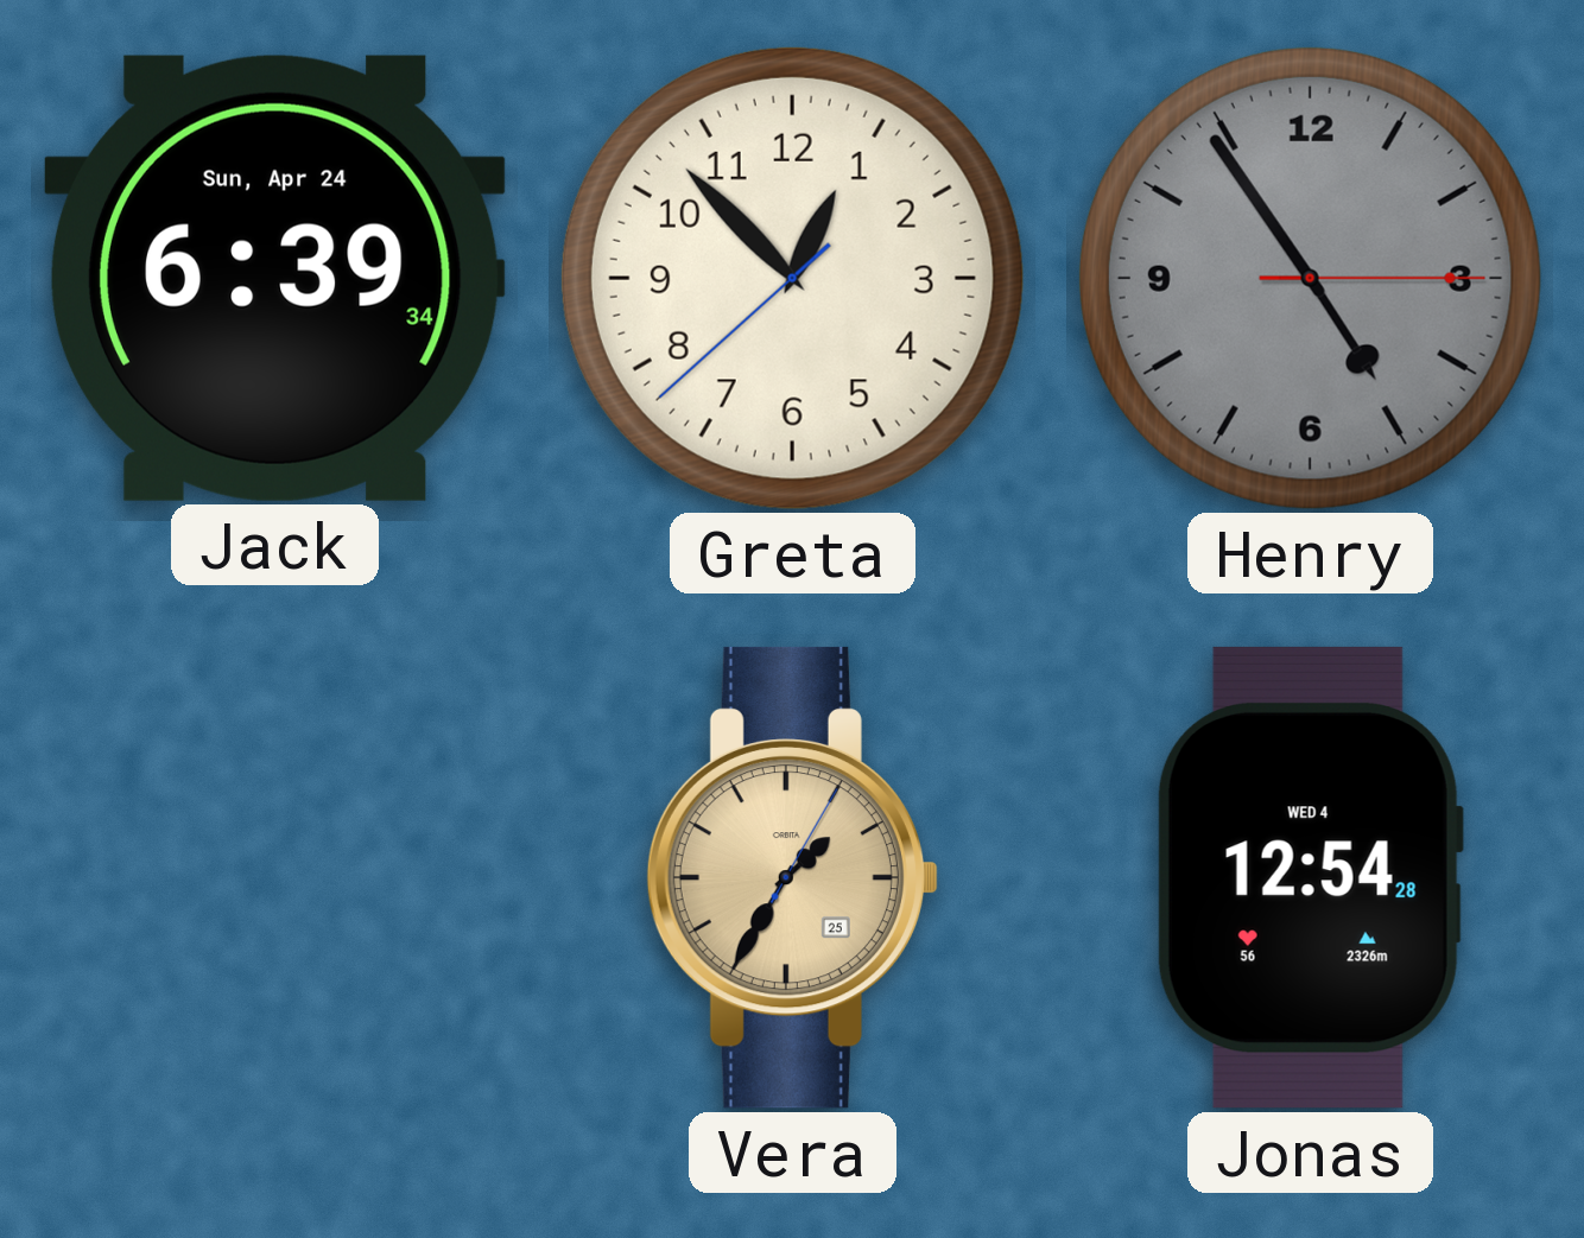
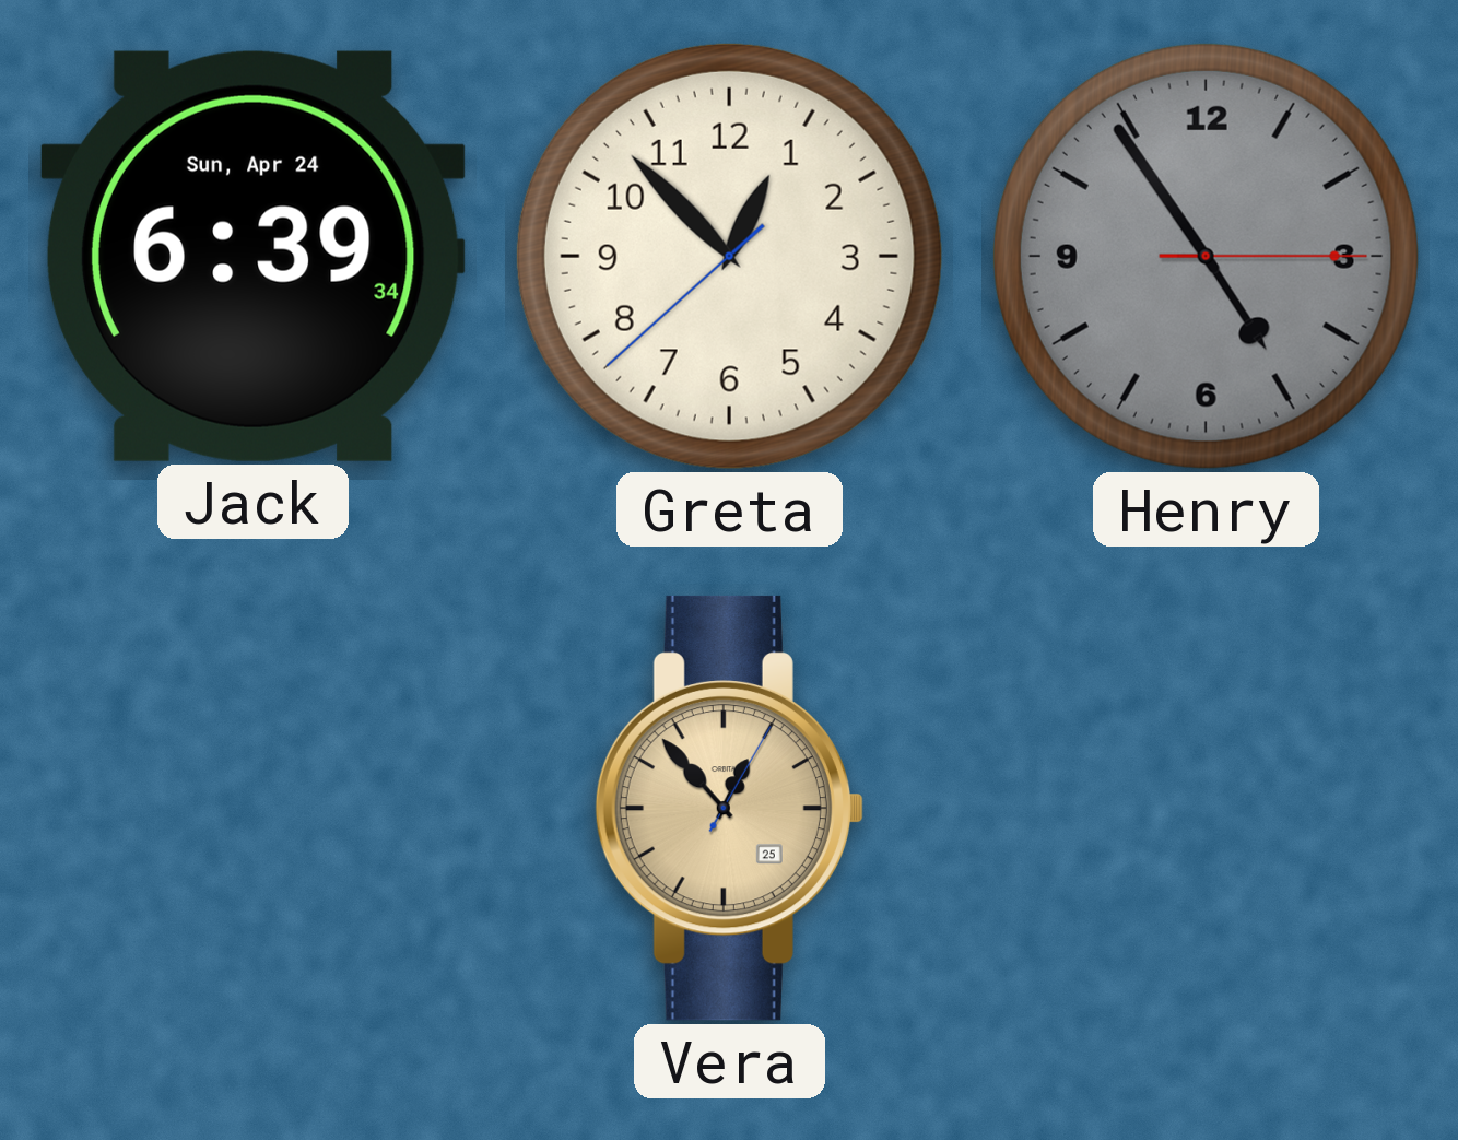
Vera: 1:35 -> 12:53
Jonas: 12:54 -> none
